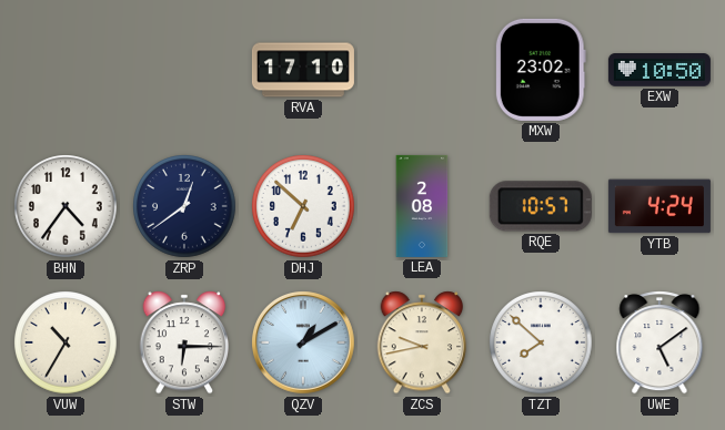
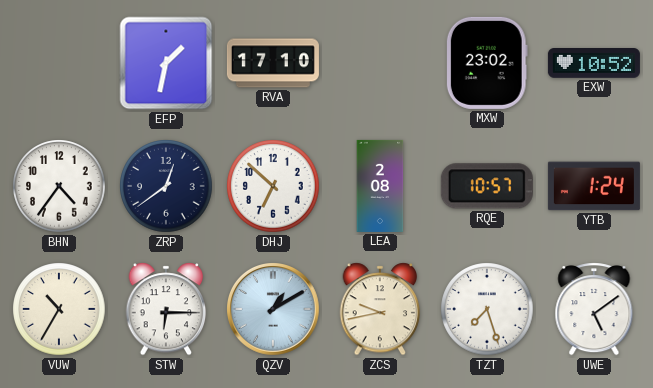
EFP: none -> 1:32
EXW: 10:50 -> 10:52
YTB: 4:24 -> 1:24
TZT: 7:52 -> 7:27
